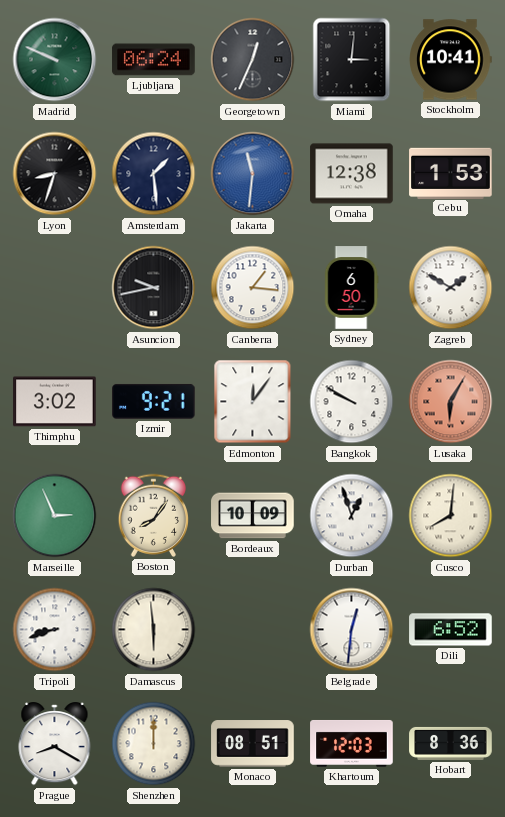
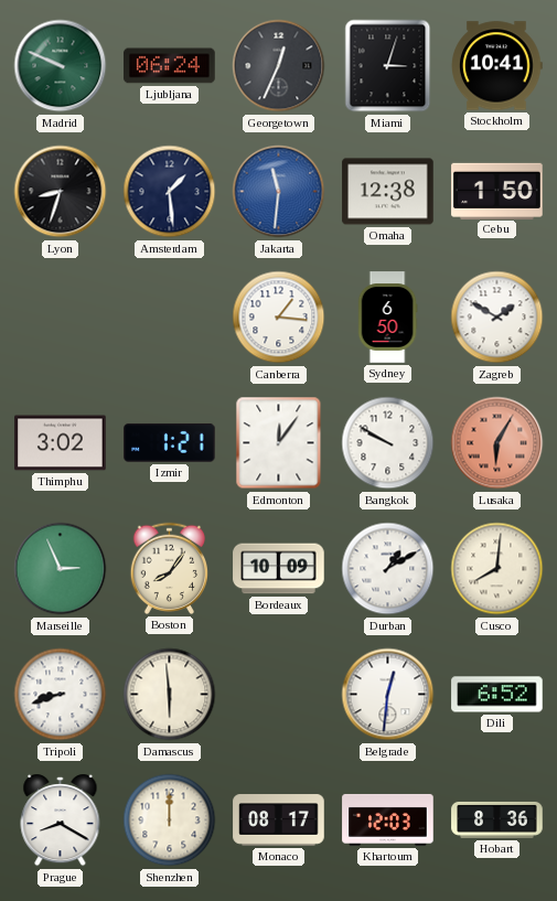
Miami: 3:01 -> 3:03
Cebu: 1:53 -> 1:50
Asuncion: 9:43 -> none
Izmir: 9:21 -> 1:21
Durban: 12:57 -> 1:10
Monaco: 08:51 -> 08:17
